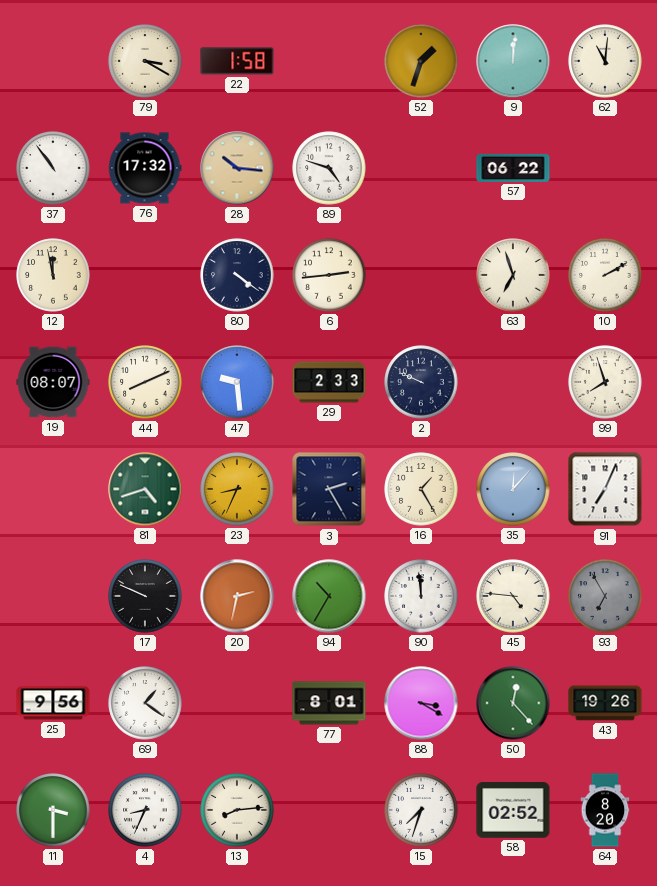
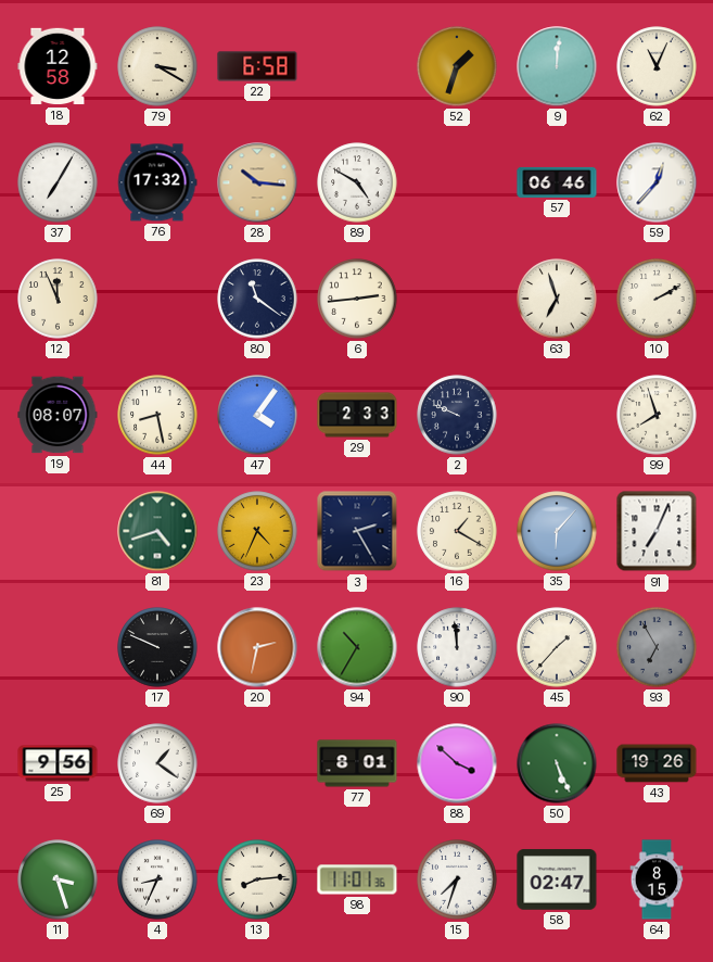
18: none -> 12:58
22: 1:58 -> 6:58
62: 11:01 -> 11:04
37: 10:54 -> 7:05
89: 4:48 -> 4:50
57: 06:22 -> 06:46
59: none -> 12:37
12: 11:58 -> 11:56
80: 4:21 -> 11:21
44: 8:11 -> 8:28
47: 9:29 -> 4:06
23: 8:34 -> 4:34
16: 1:25 -> 1:20
35: 12:07 -> 6:07
45: 4:46 -> 1:37
88: 3:20 -> 3:52
50: 12:23 -> 5:26
11: 3:30 -> 3:27
98: none -> 11:01
58: 02:52 -> 02:47
64: 8:20 -> 8:15
